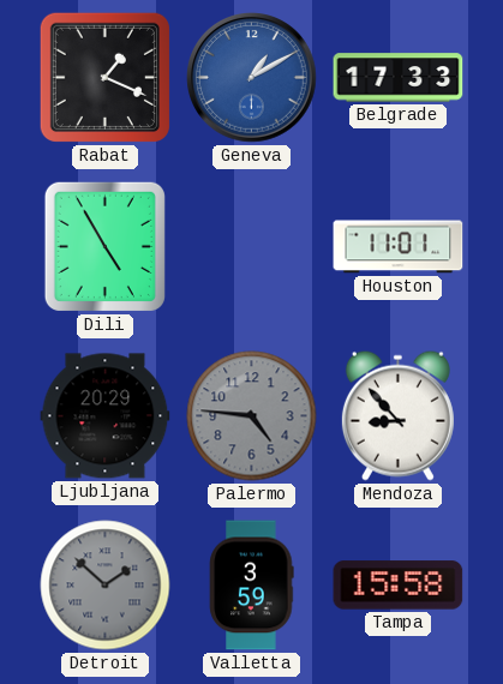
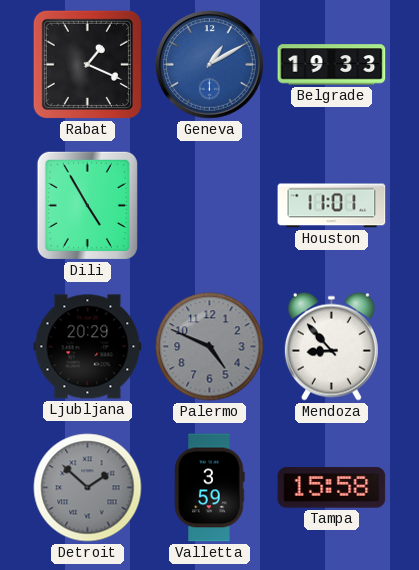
Belgrade: 17:33 -> 19:33
Palermo: 4:46 -> 4:49
